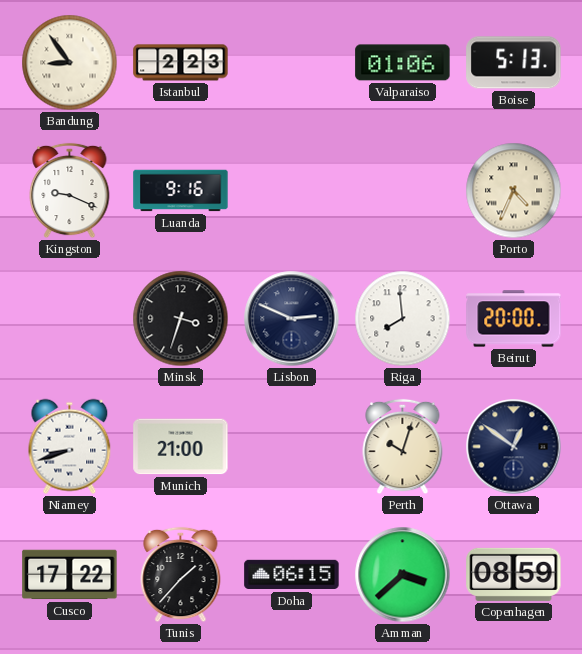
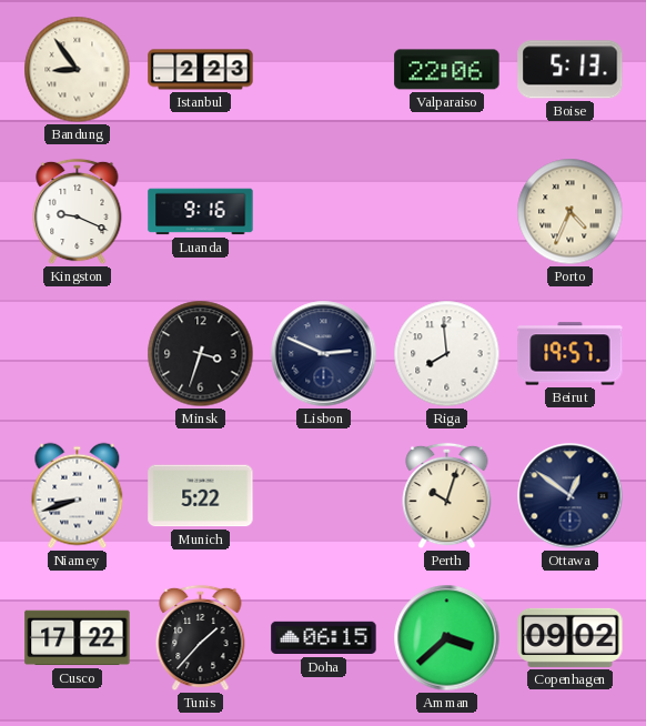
Valparaiso: 01:06 -> 22:06
Beirut: 20:00 -> 19:57
Munich: 21:00 -> 5:22
Copenhagen: 08:59 -> 09:02
